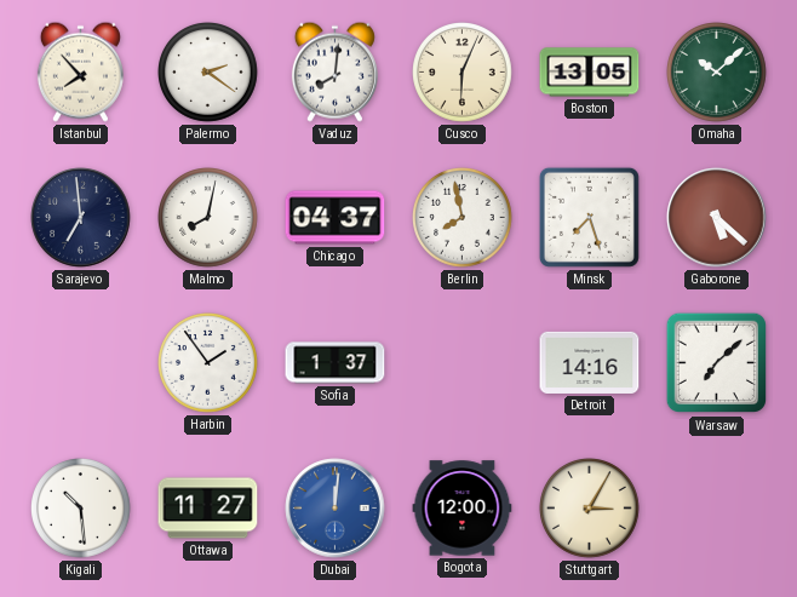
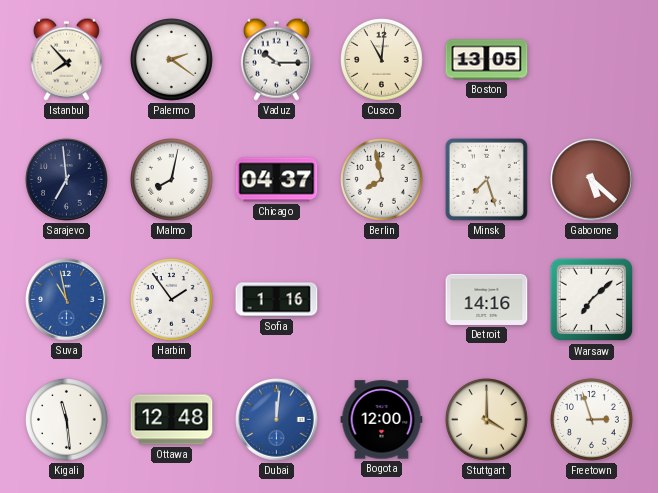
Vaduz: 8:01 -> 10:15
Cusco: 6:04 -> 11:01
Omaha: 10:08 -> none
Suva: none -> 10:58
Sofia: 1:37 -> 1:16
Kigali: 10:29 -> 11:29
Ottawa: 11:27 -> 12:48
Stuttgart: 3:05 -> 4:00
Freetown: none -> 2:57
